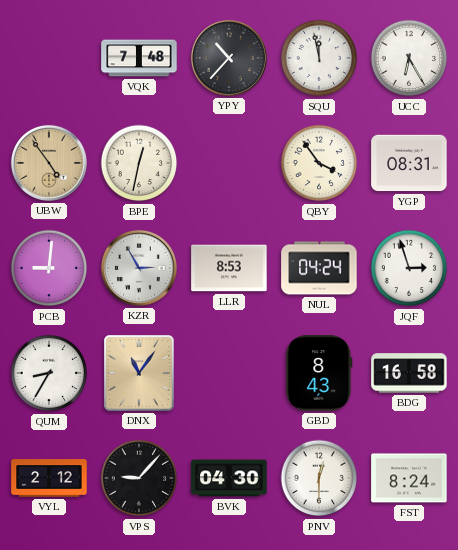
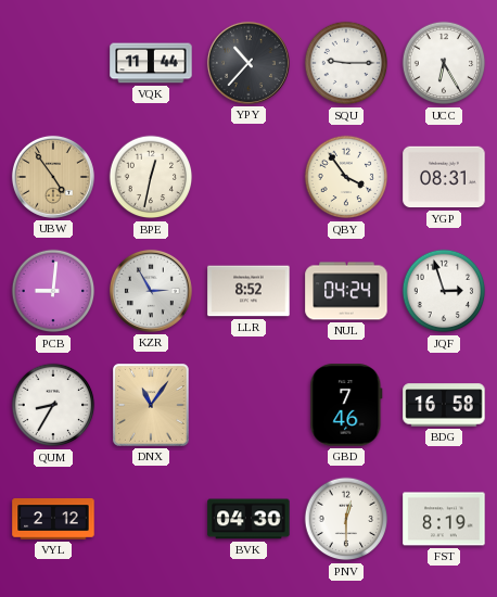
VQK: 7:48 -> 11:44
SQU: 11:58 -> 9:15
LLR: 8:53 -> 8:52
GBD: 8:43 -> 7:46
VPS: 9:07 -> none
FST: 8:24 -> 8:19
